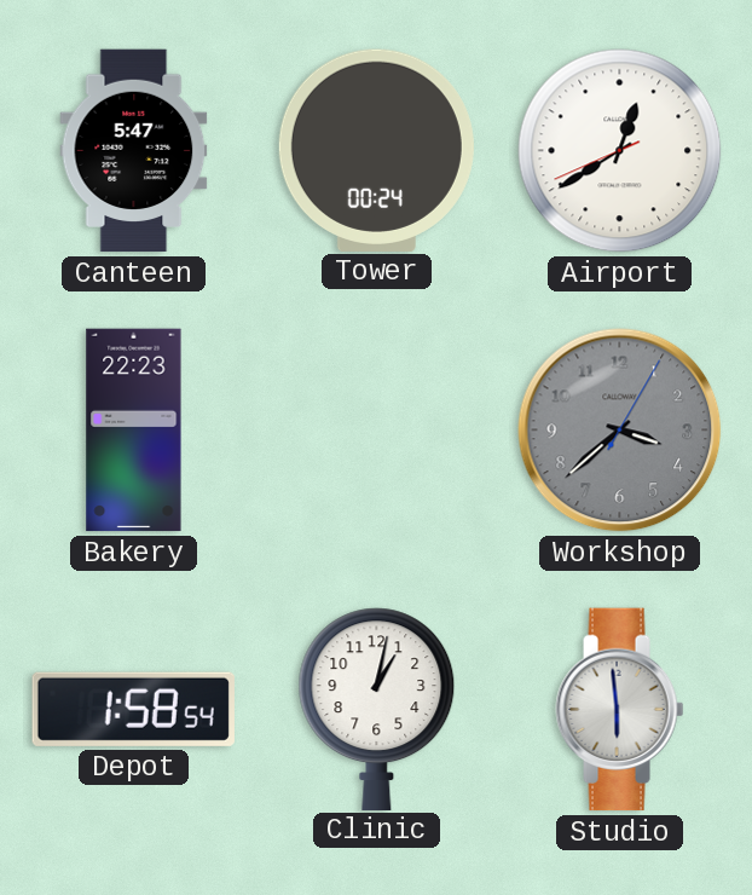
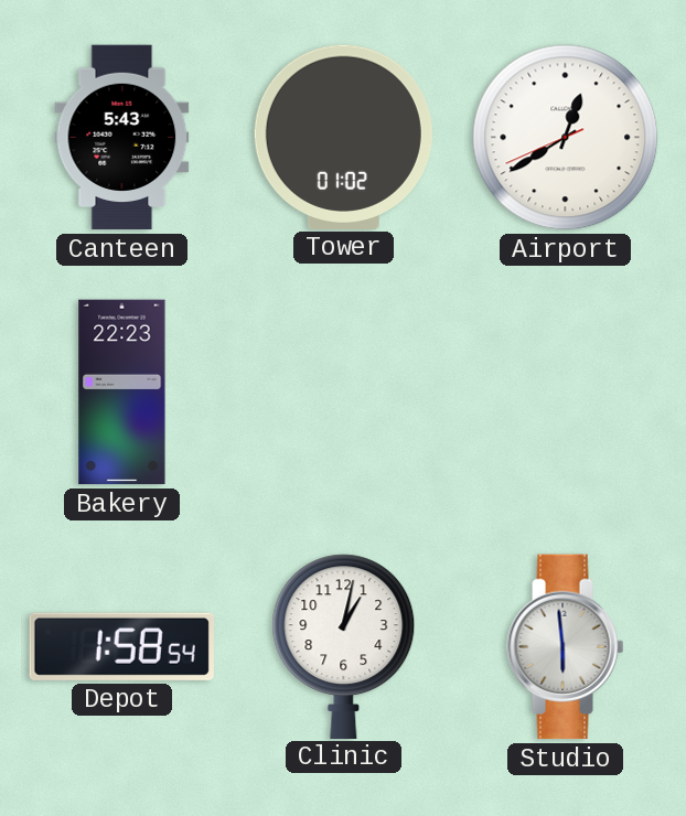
Canteen: 5:47 -> 5:43
Tower: 00:24 -> 01:02
Workshop: 3:38 -> none
